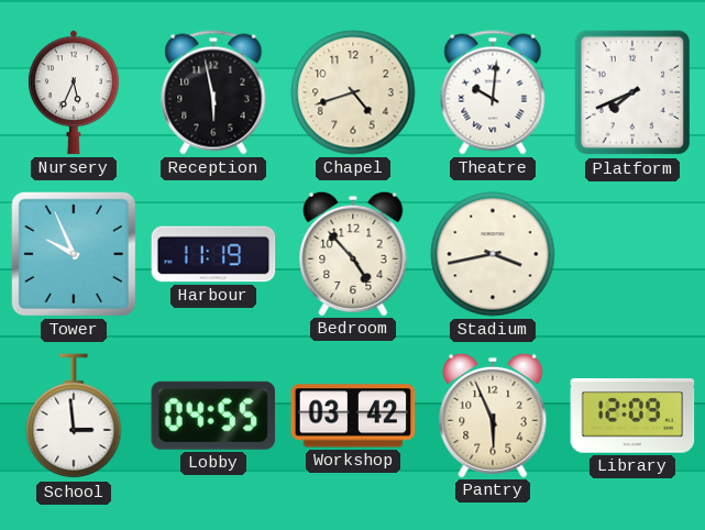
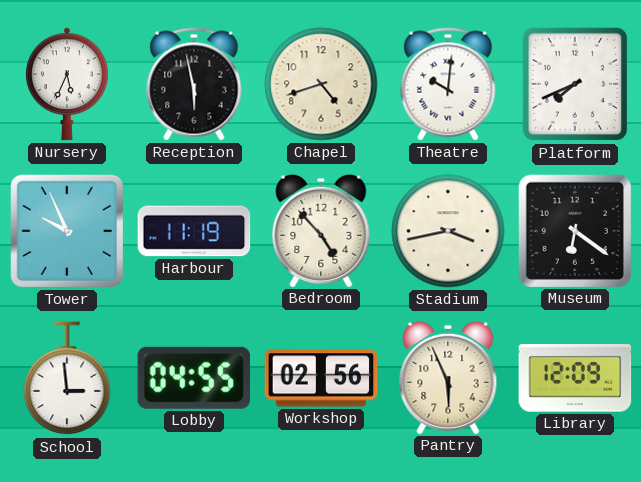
Museum: none -> 6:21
Workshop: 03:42 -> 02:56
